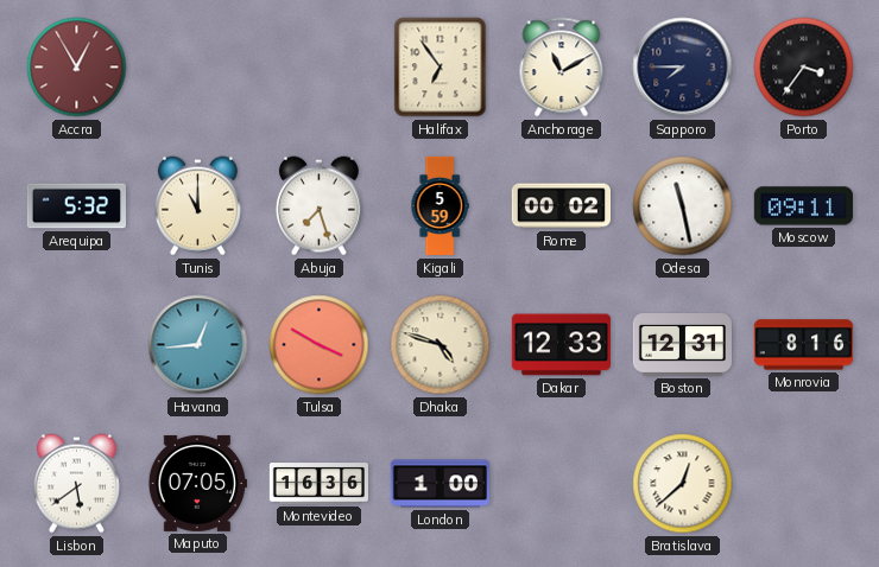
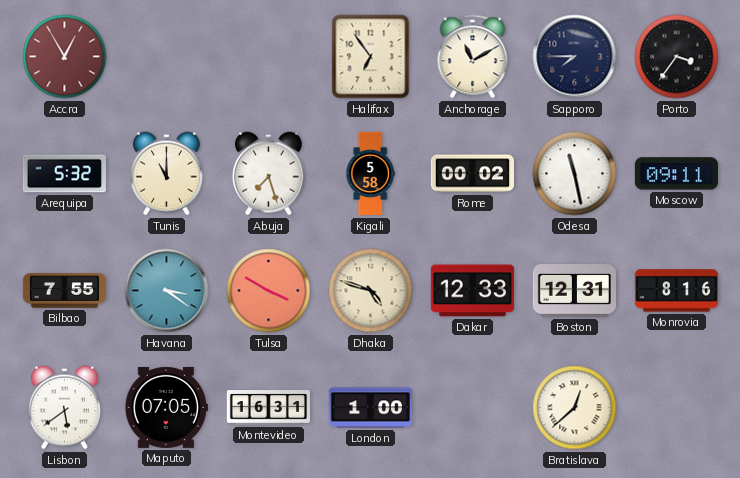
Kigali: 5:59 -> 5:58
Bilbao: none -> 7:55
Havana: 12:44 -> 3:21
Montevideo: 16:36 -> 16:31
